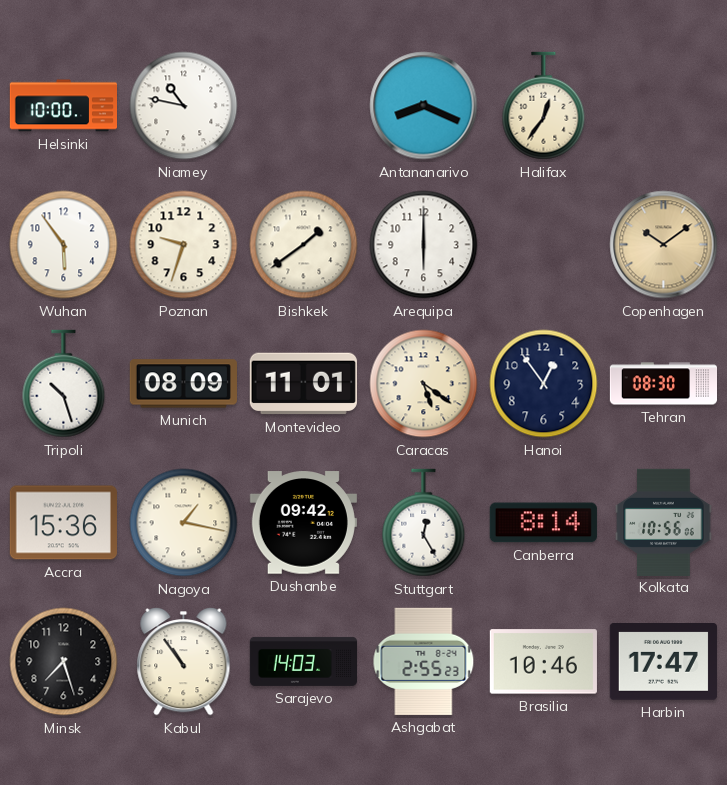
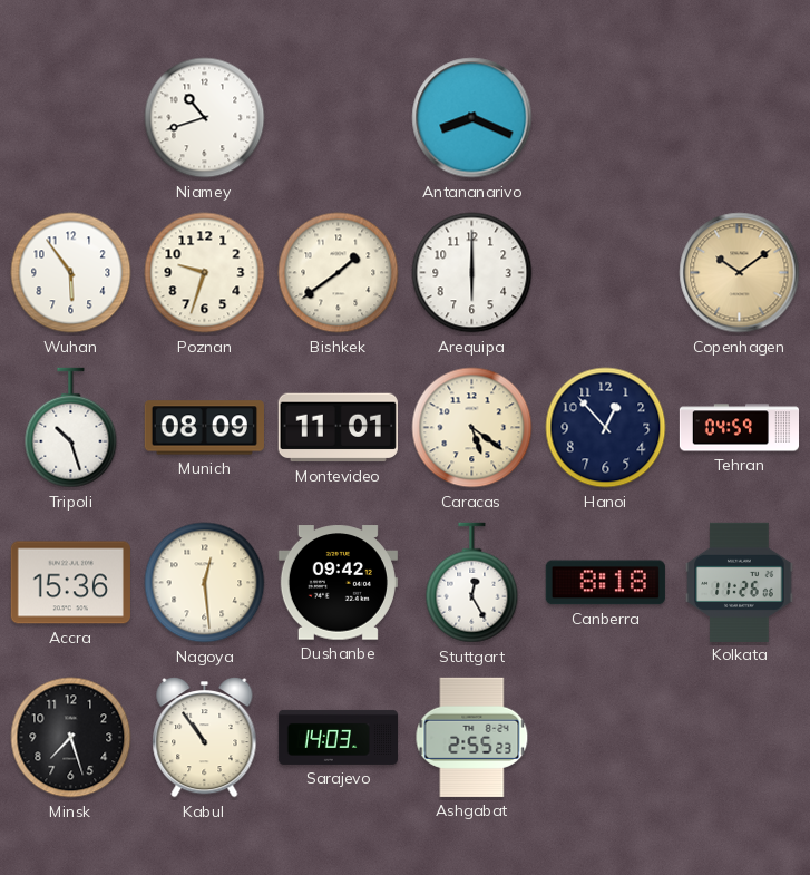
Helsinki: 10:00 -> none
Niamey: 10:47 -> 10:42
Halifax: 12:36 -> none
Hanoi: 12:54 -> 12:53
Tehran: 08:30 -> 04:59
Nagoya: 1:17 -> 12:29
Canberra: 8:14 -> 8:18
Kolkata: 10:56 -> 11:26
Brasilia: 10:46 -> none
Harbin: 17:47 -> none
